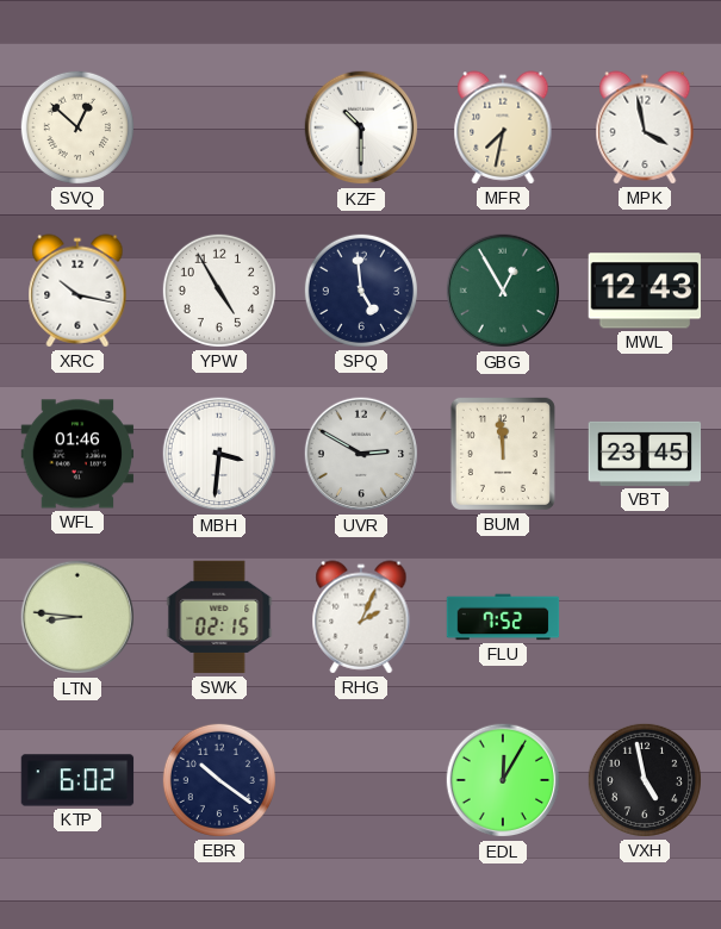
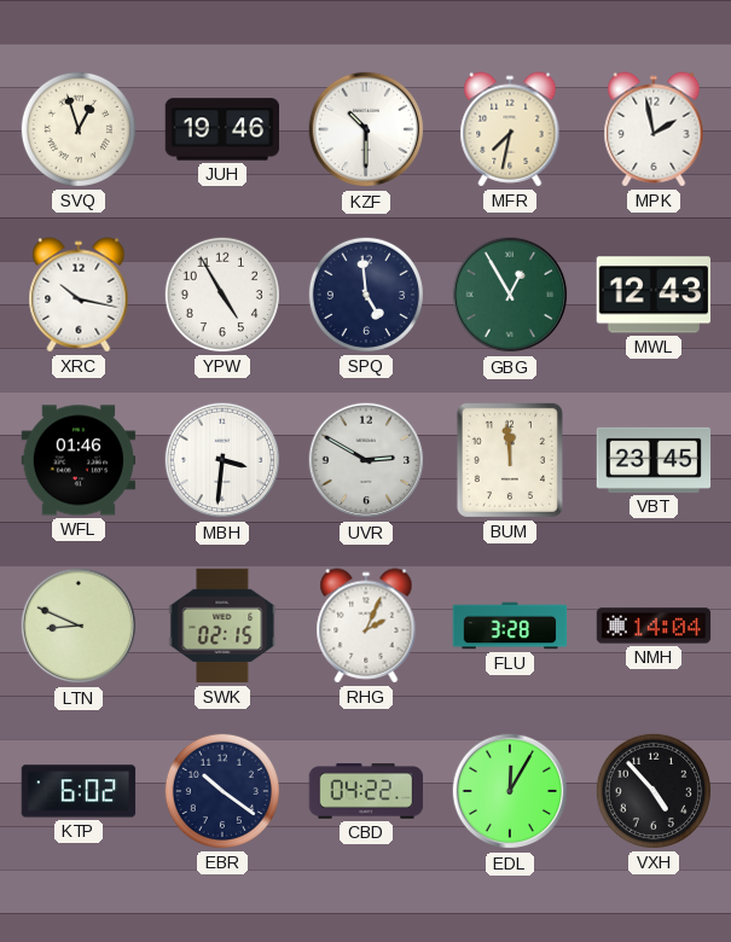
SVQ: 12:52 -> 12:57
JUH: none -> 19:46
MPK: 3:58 -> 1:58
LTN: 8:46 -> 8:49
FLU: 7:52 -> 3:28
NMH: none -> 14:04
CBD: none -> 04:22
VXH: 4:58 -> 4:53
